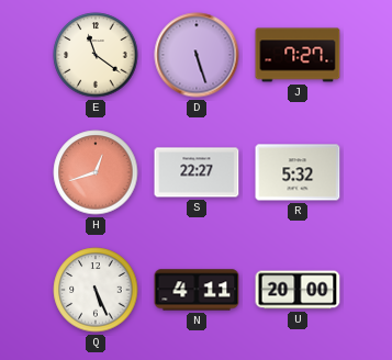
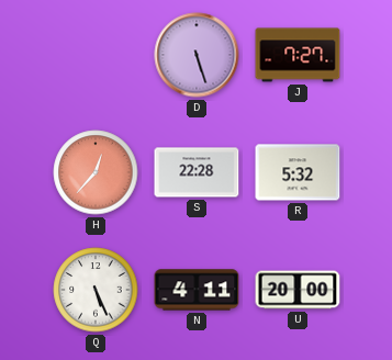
E: 11:21 -> none
H: 12:42 -> 12:37
S: 22:27 -> 22:28
